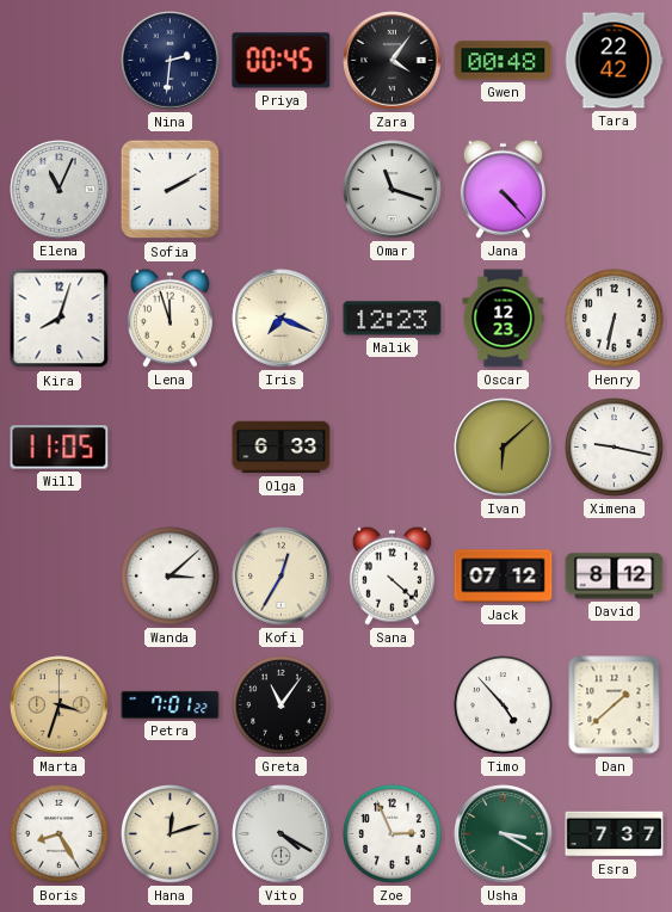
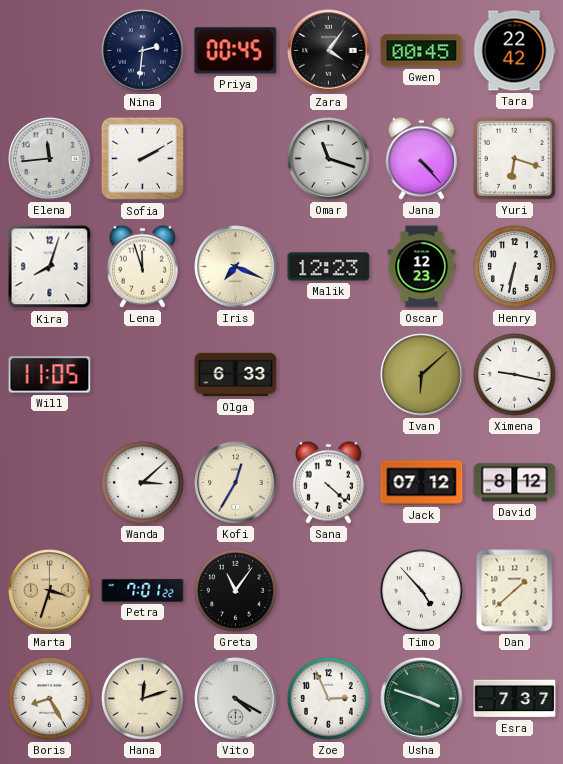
Gwen: 00:48 -> 00:45
Elena: 11:04 -> 11:44
Yuri: none -> 6:18
Usha: 3:20 -> 3:48
